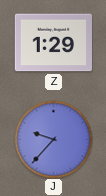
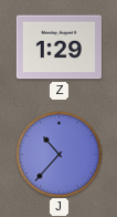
J: 9:37 -> 10:37
